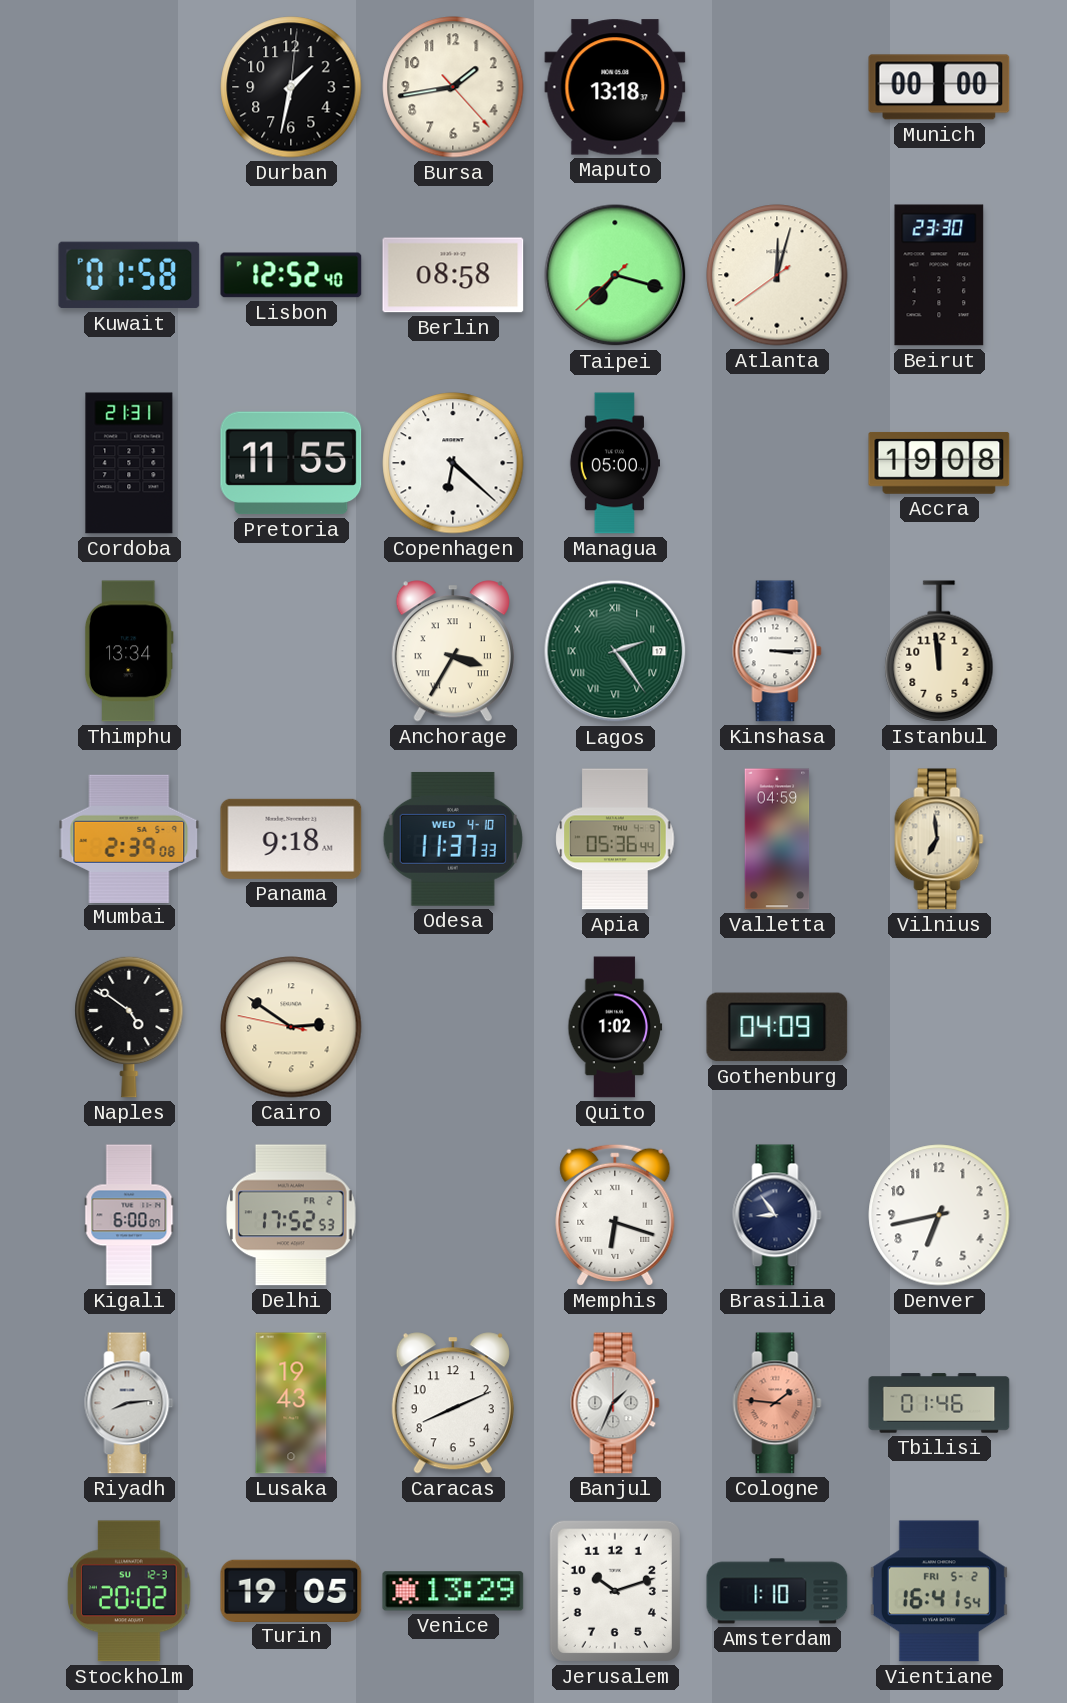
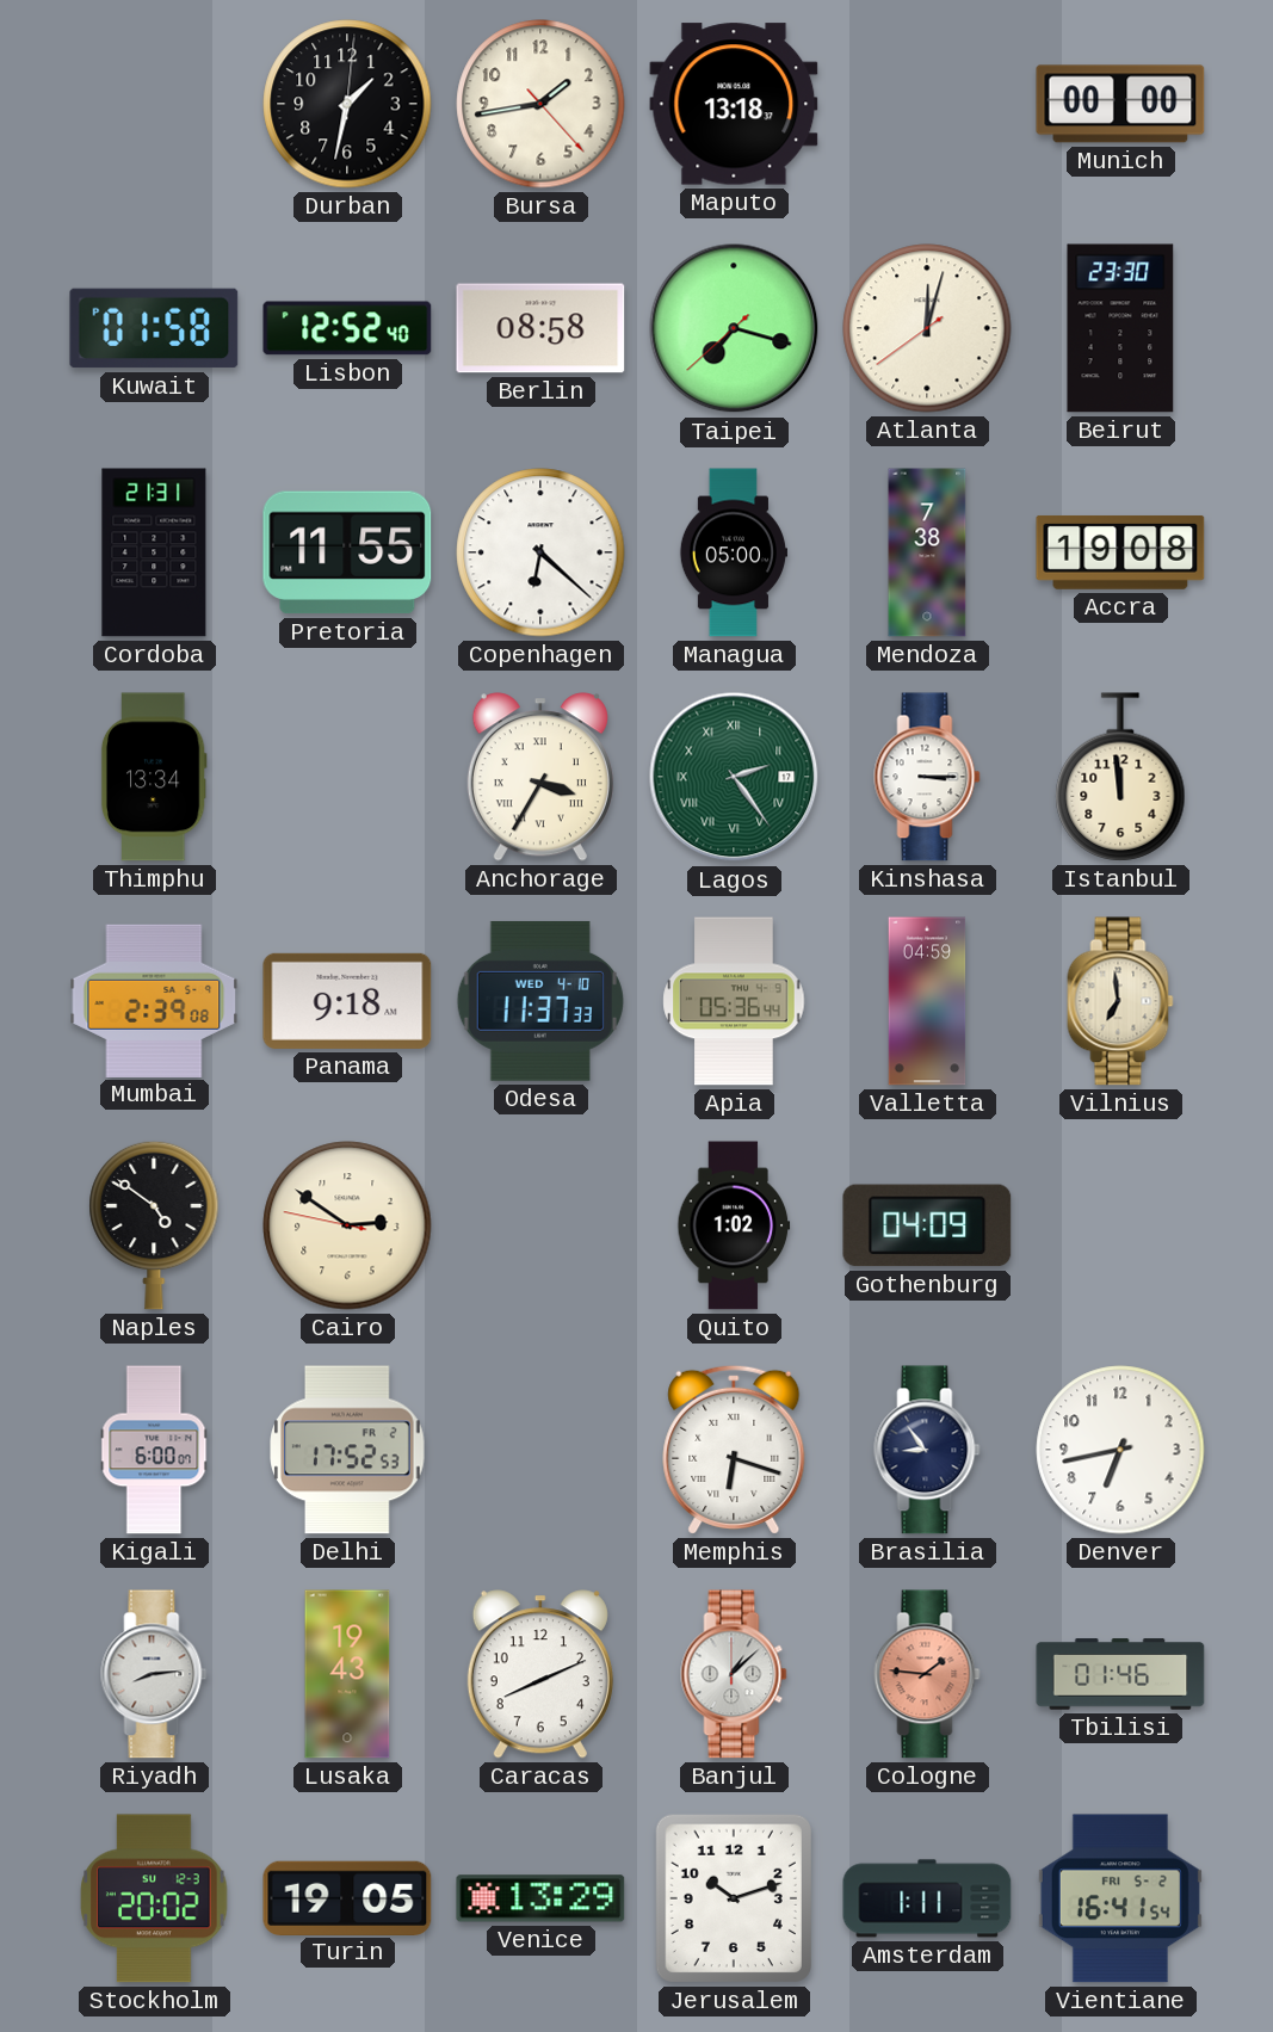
Mendoza: none -> 7:38
Banjul: 1:34 -> 1:08
Amsterdam: 1:10 -> 1:11
